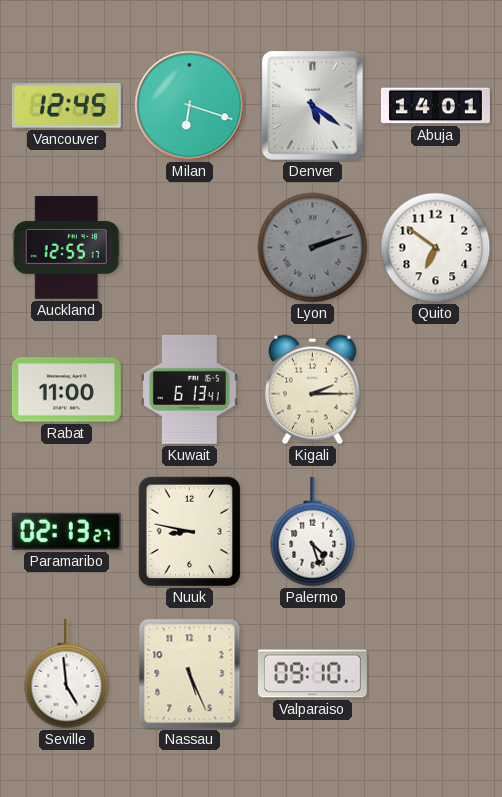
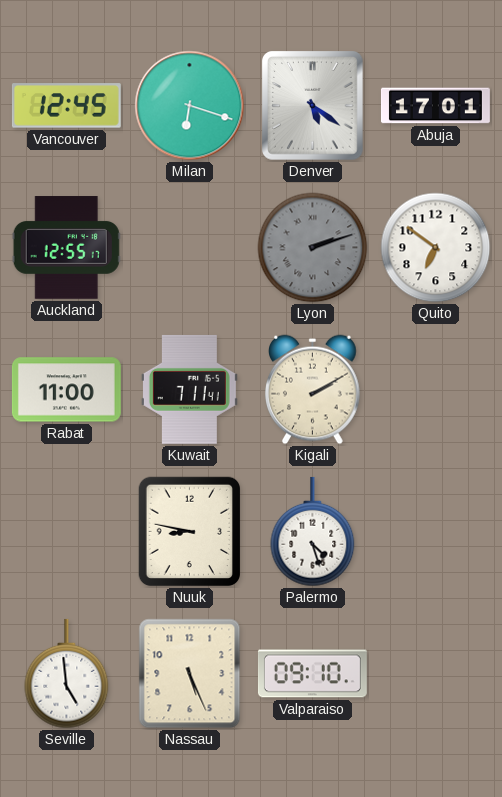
Abuja: 14:01 -> 17:01
Kuwait: 6:13 -> 7:11
Kigali: 2:15 -> 2:10
Paramaribo: 02:13 -> none
